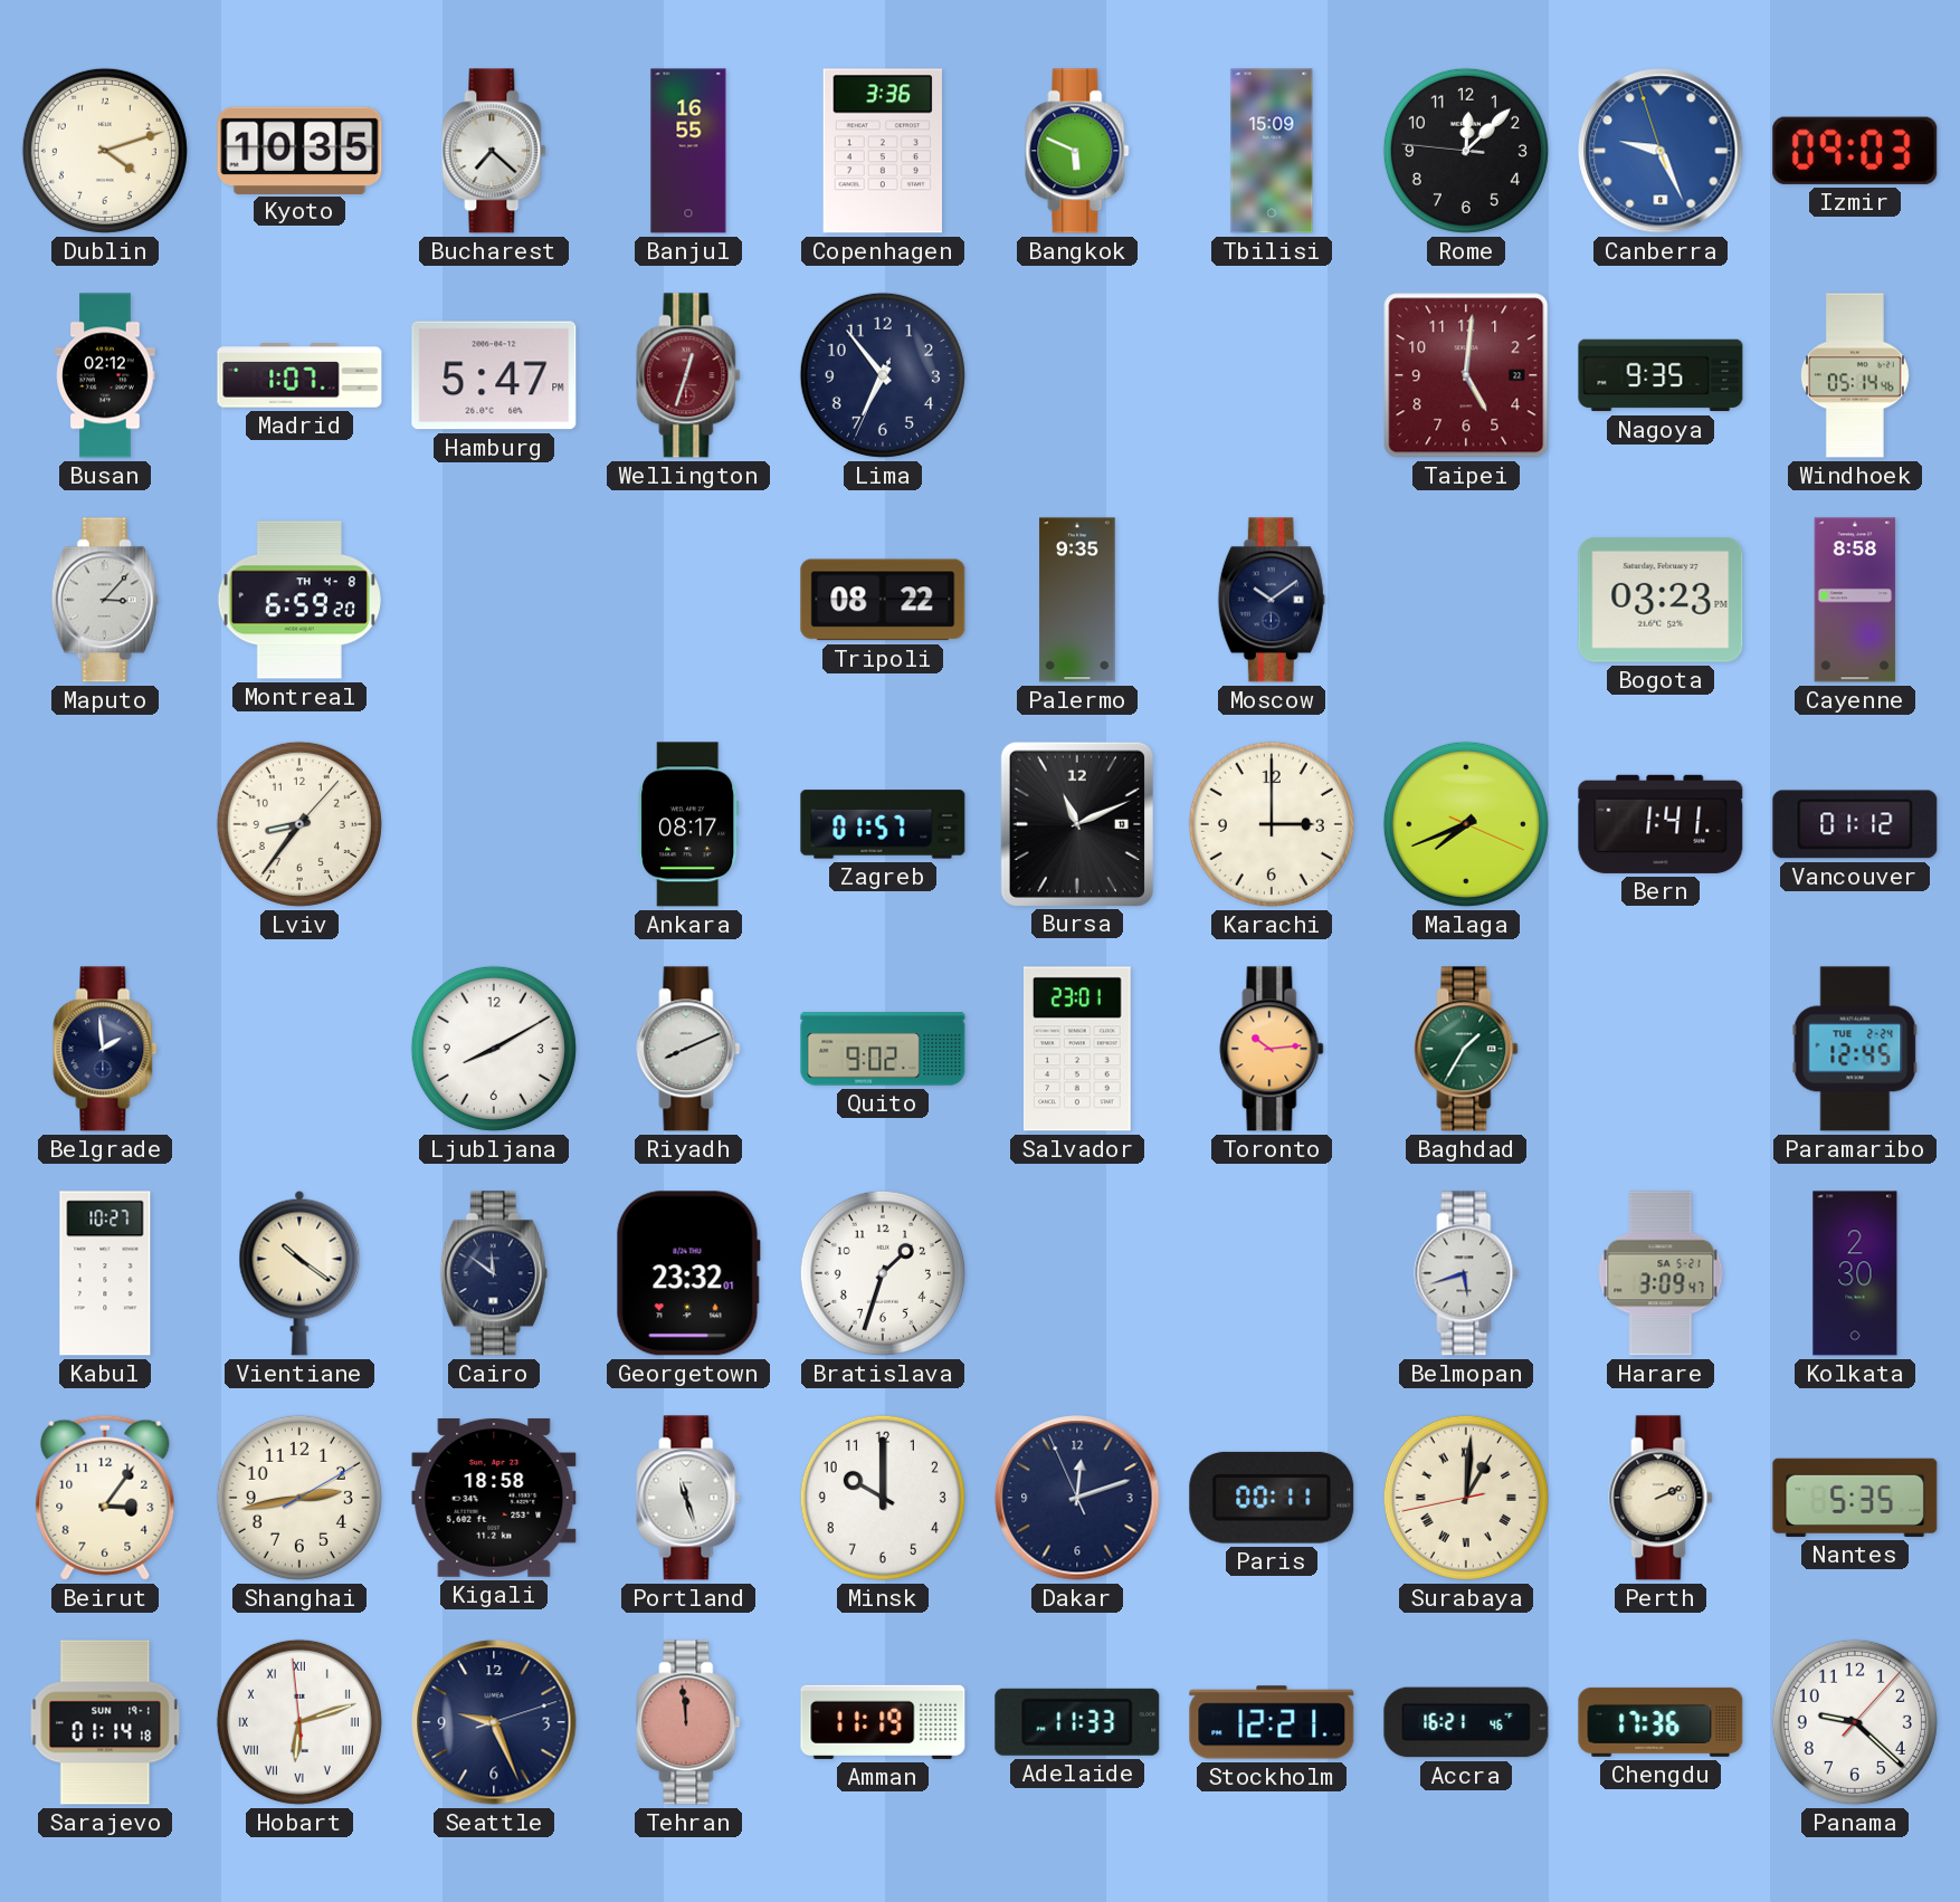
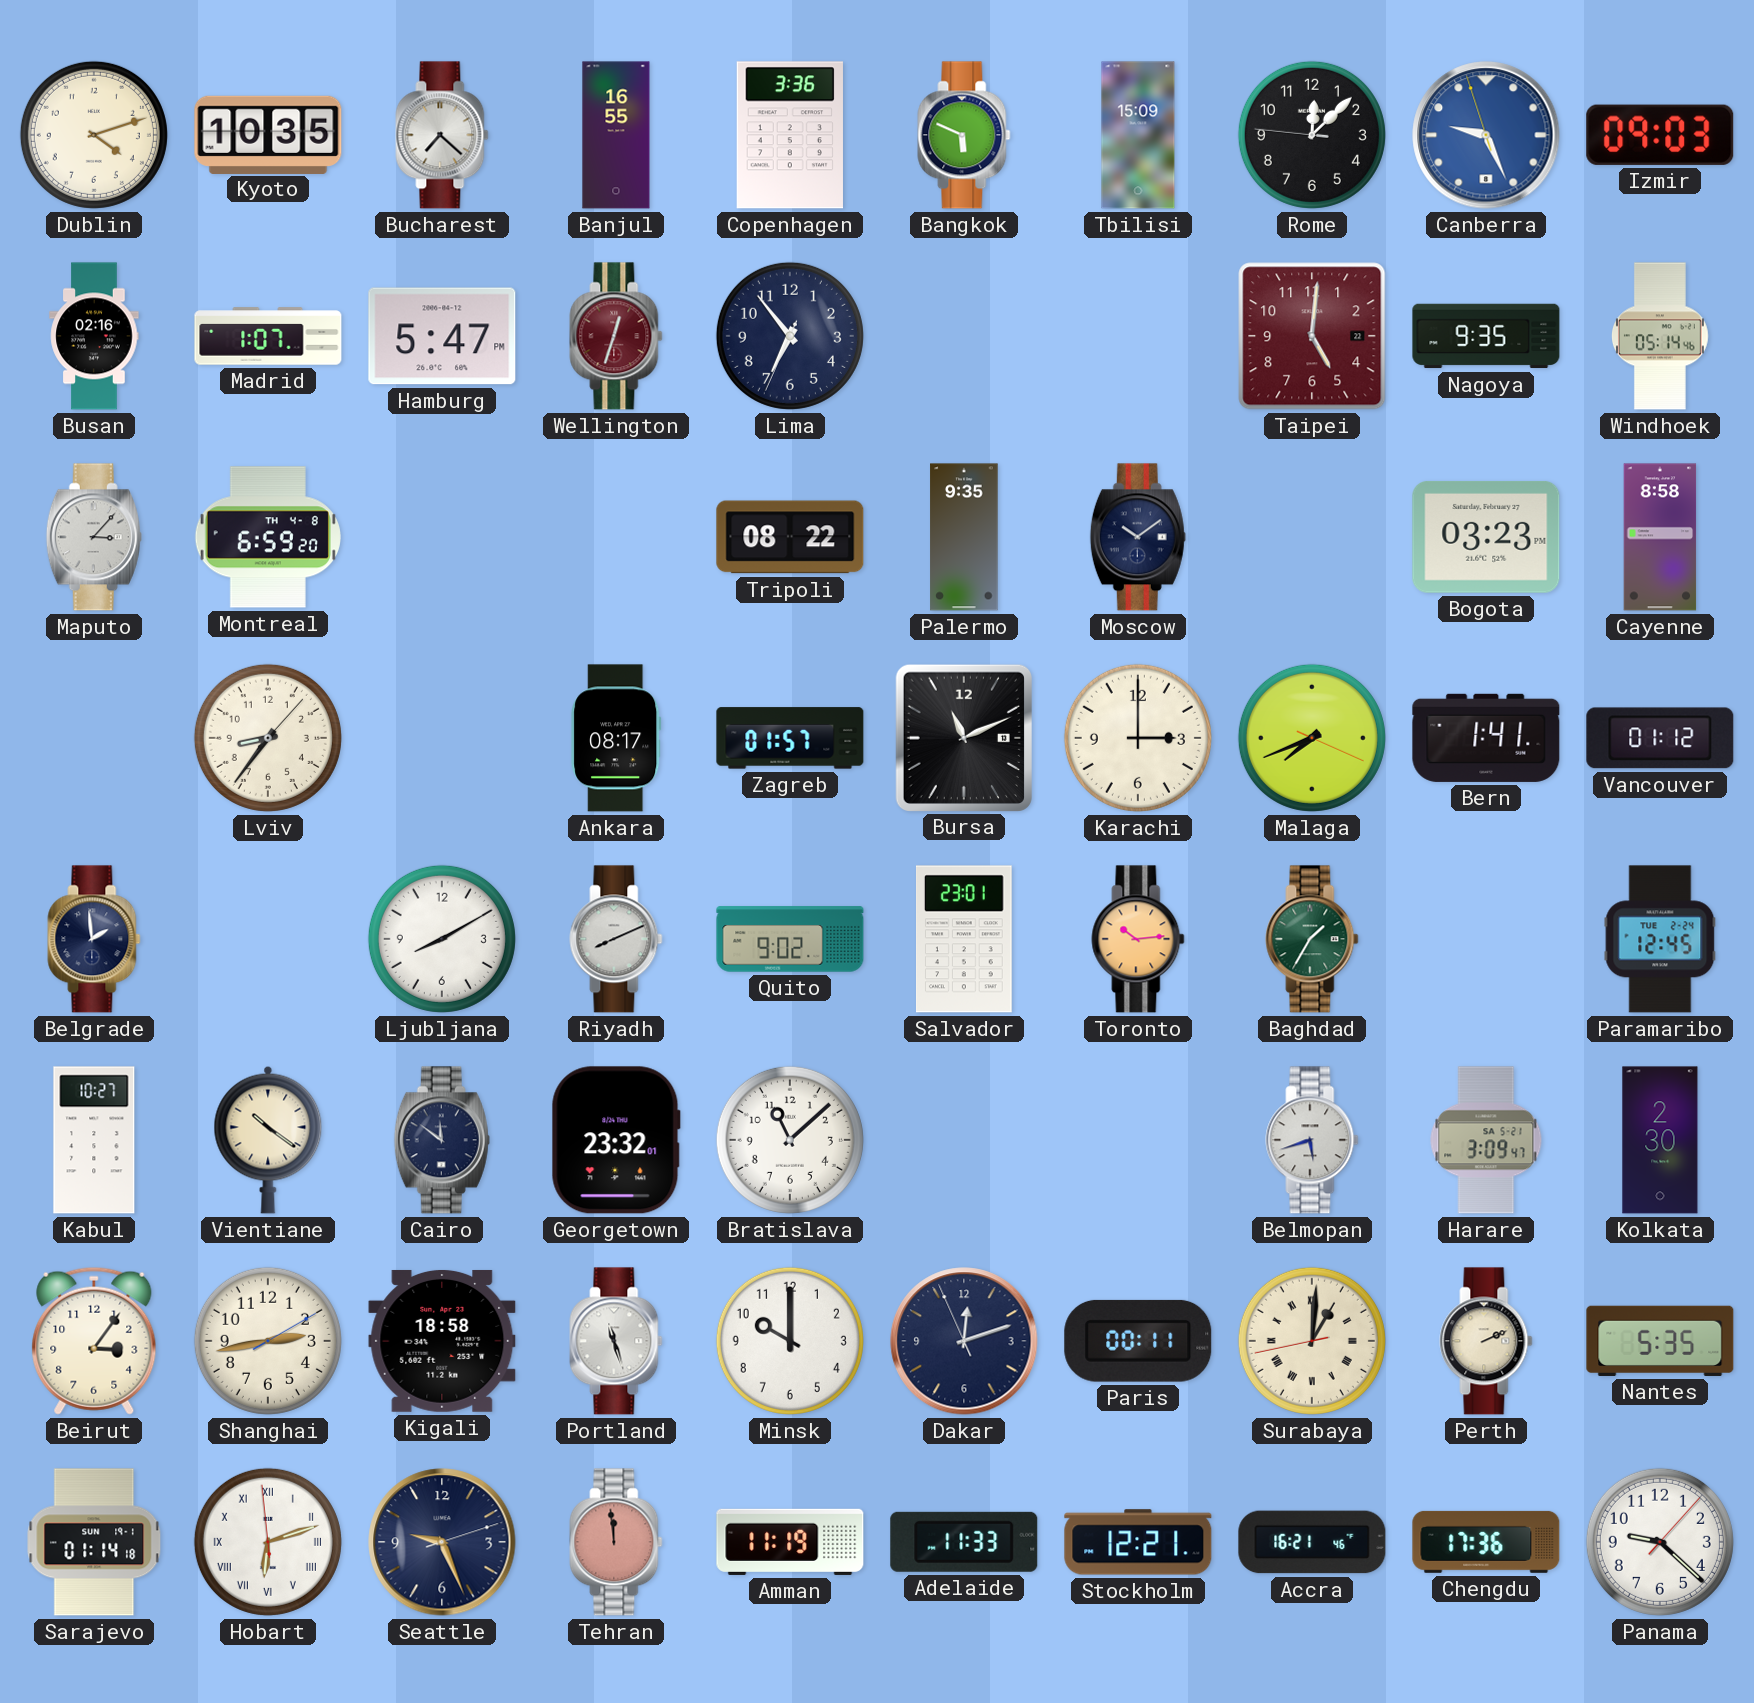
Busan: 02:12 -> 02:16
Bratislava: 1:33 -> 11:08
